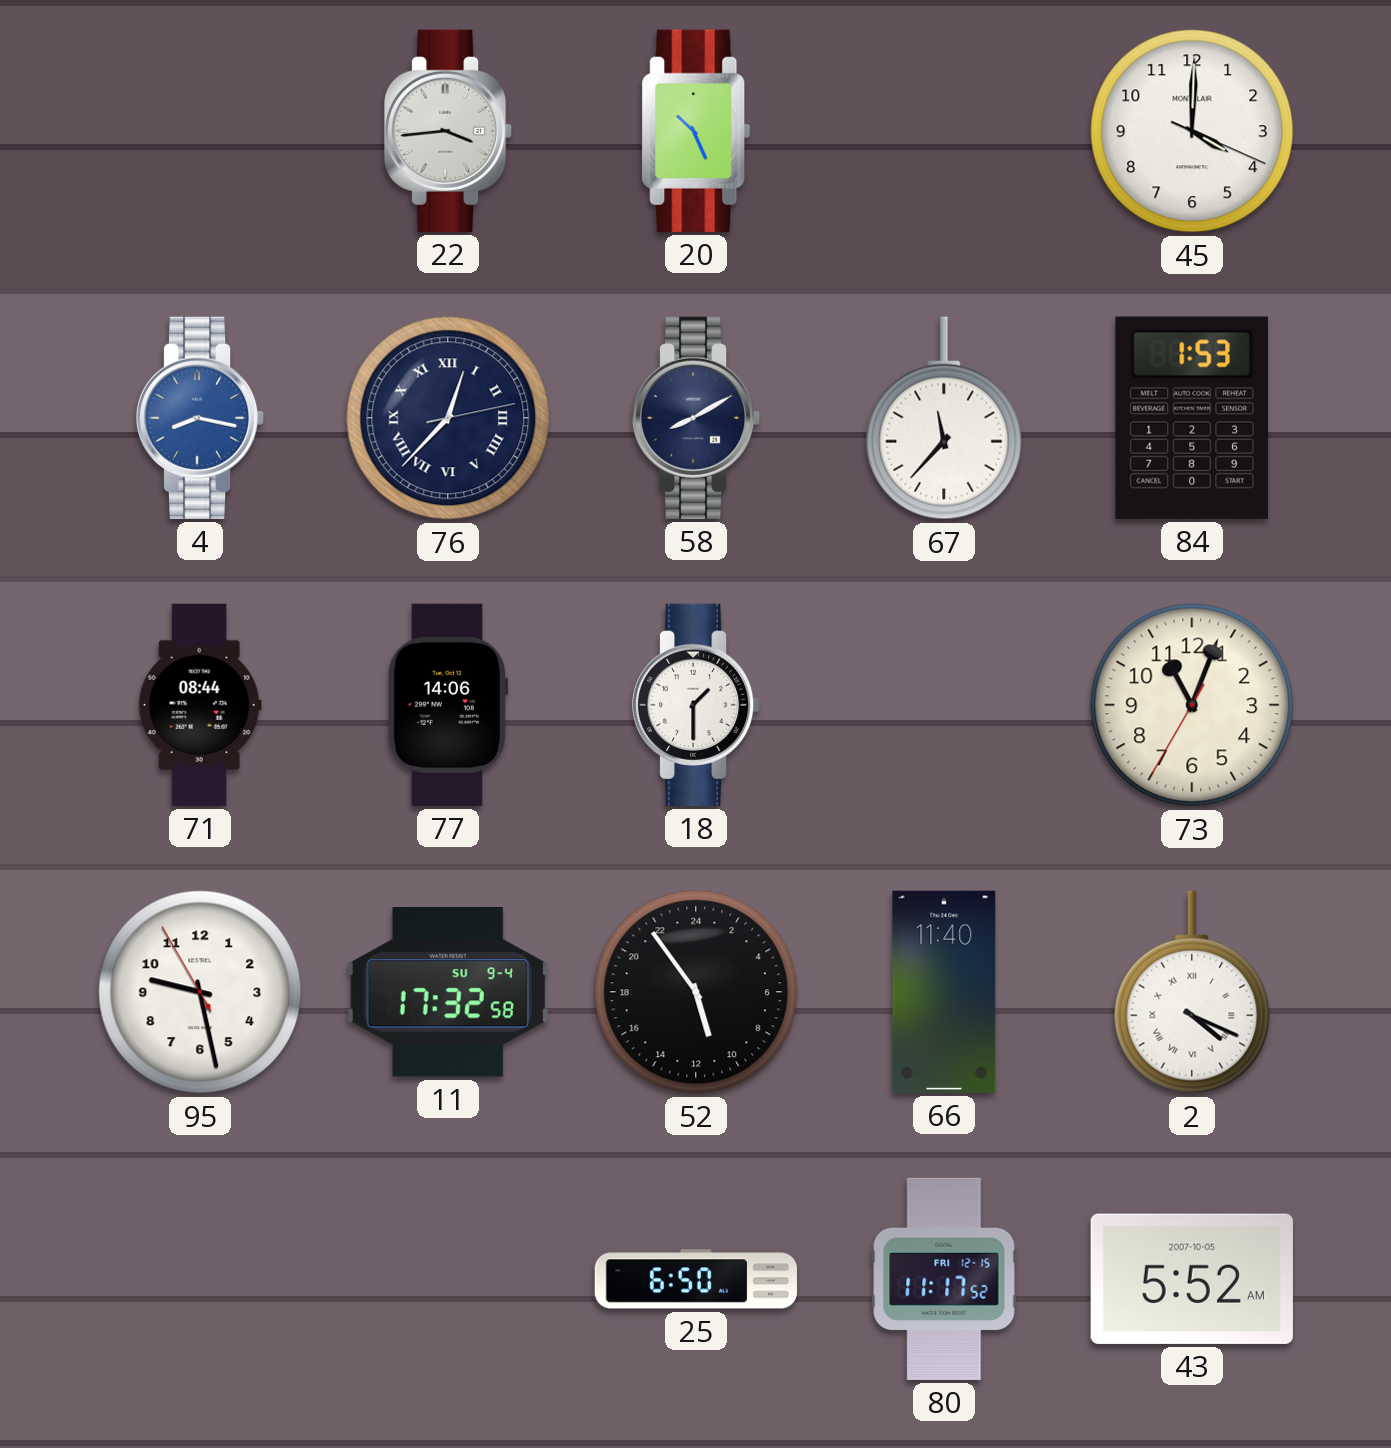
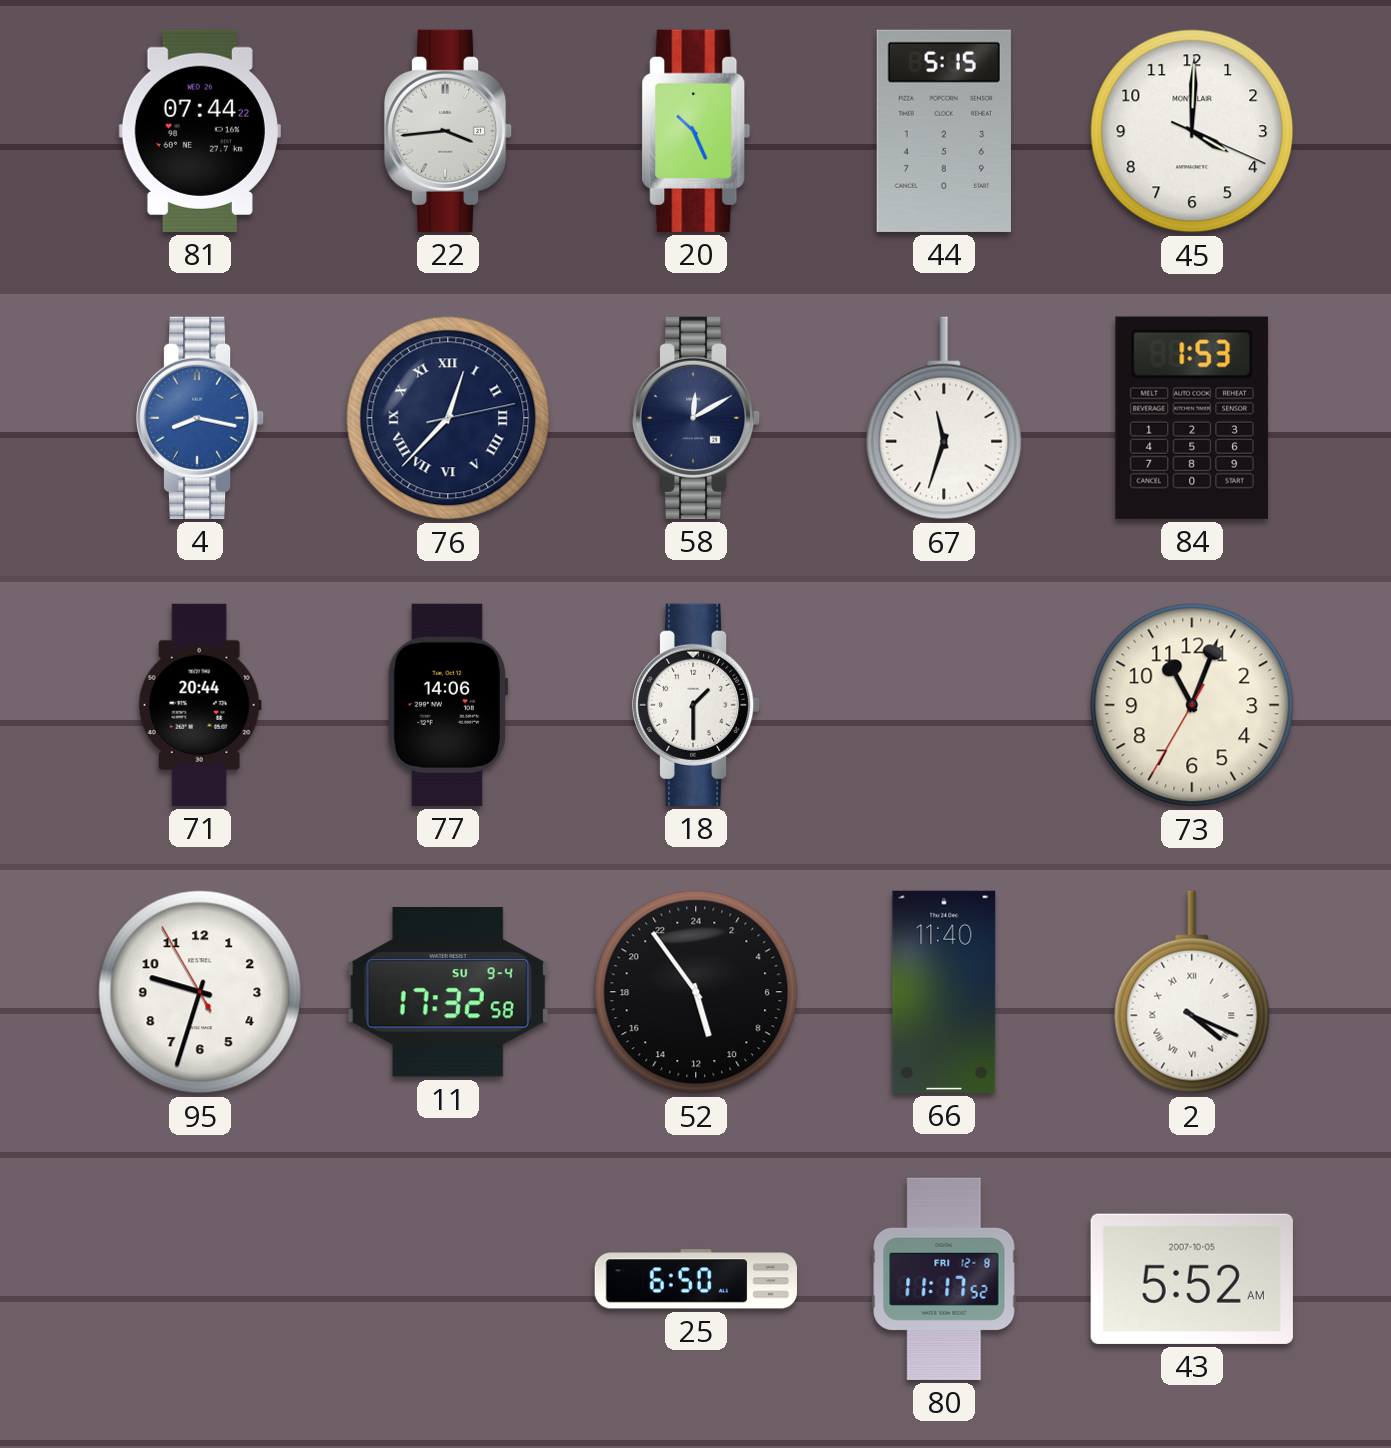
81: none -> 07:44
44: none -> 5:15
58: 8:10 -> 12:10
67: 11:37 -> 11:33
71: 08:44 -> 20:44
95: 9:27 -> 9:32
80 date: FRI 12-15 -> FRI 12-8
